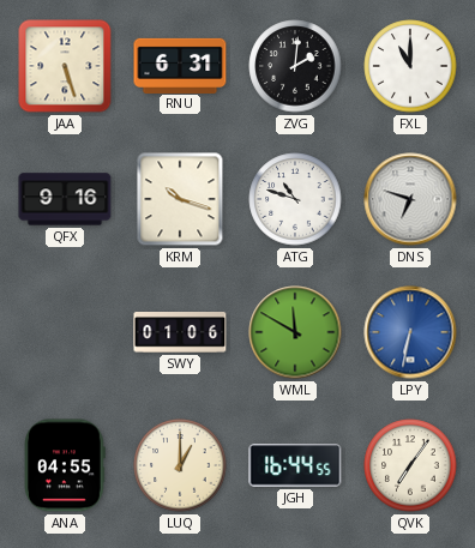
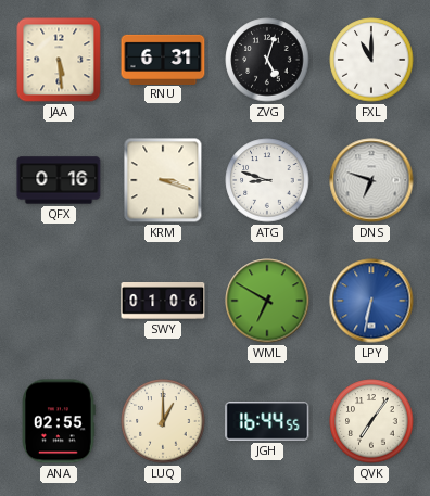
JAA: 5:27 -> 5:29
ZVG: 2:01 -> 5:03
QFX: 9:16 -> 0:16
KRM: 10:18 -> 3:18
ATG: 10:48 -> 8:48
WML: 11:50 -> 6:50
ANA: 04:55 -> 02:55
